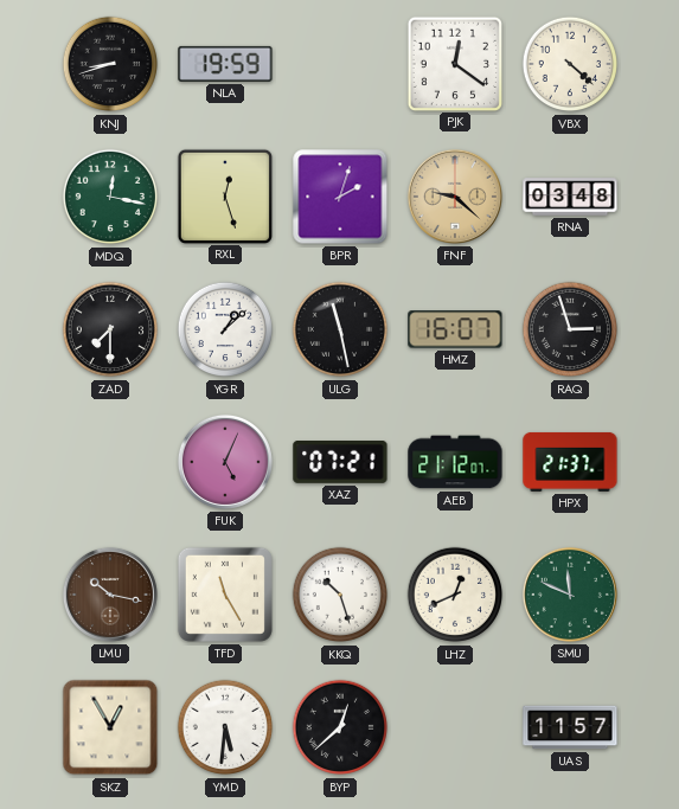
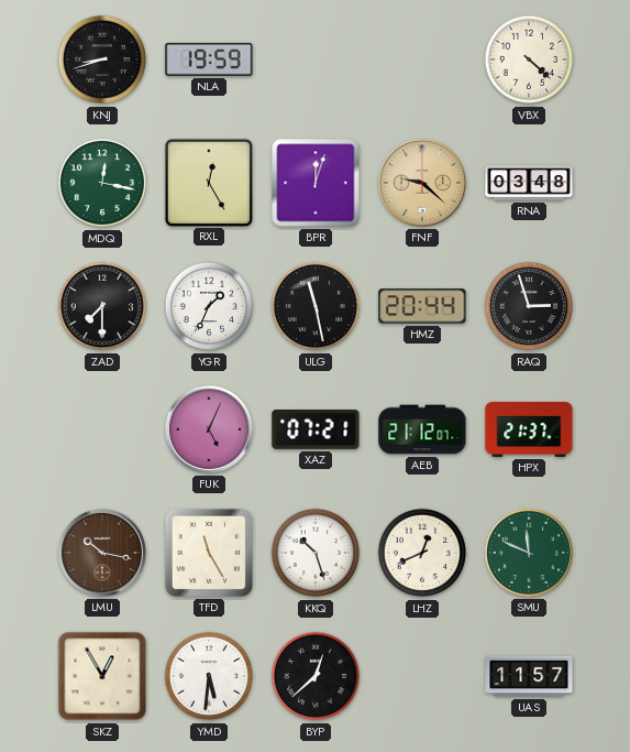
PJK: 12:21 -> none
RXL: 12:27 -> 12:25
BPR: 2:03 -> 12:03
YGR: 1:08 -> 1:34
HMZ: 16:07 -> 20:44
